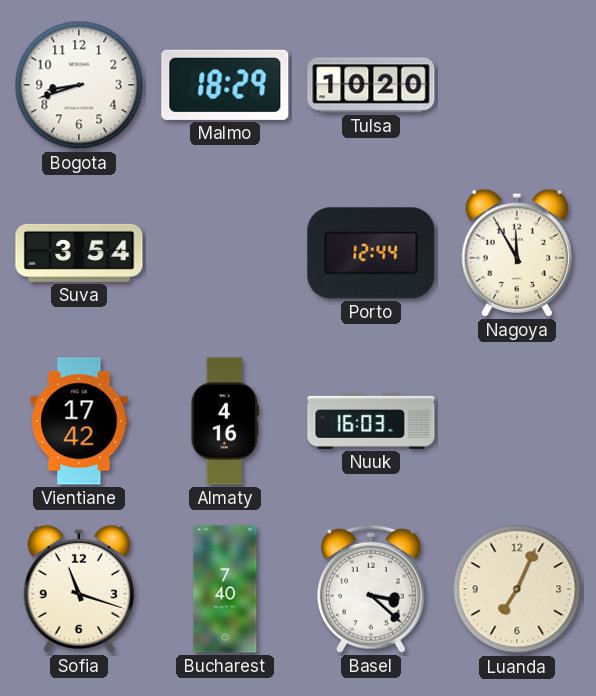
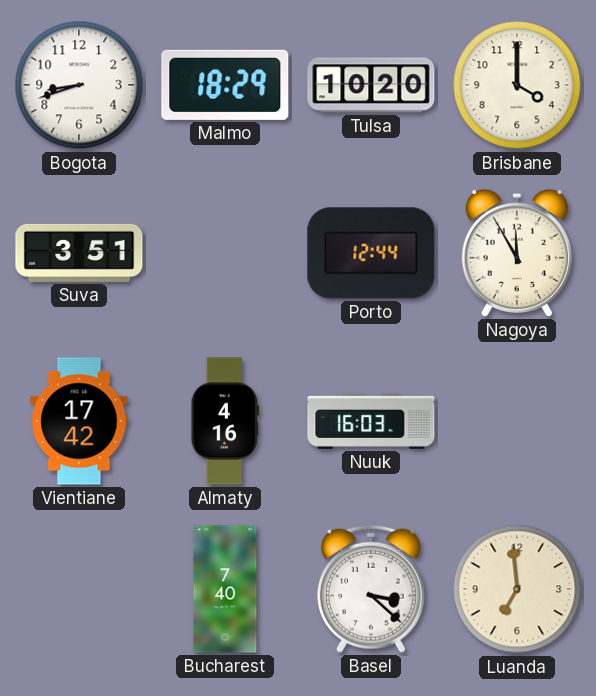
Brisbane: none -> 4:00
Suva: 3:54 -> 3:51
Sofia: 11:18 -> none
Luanda: 7:04 -> 6:59
